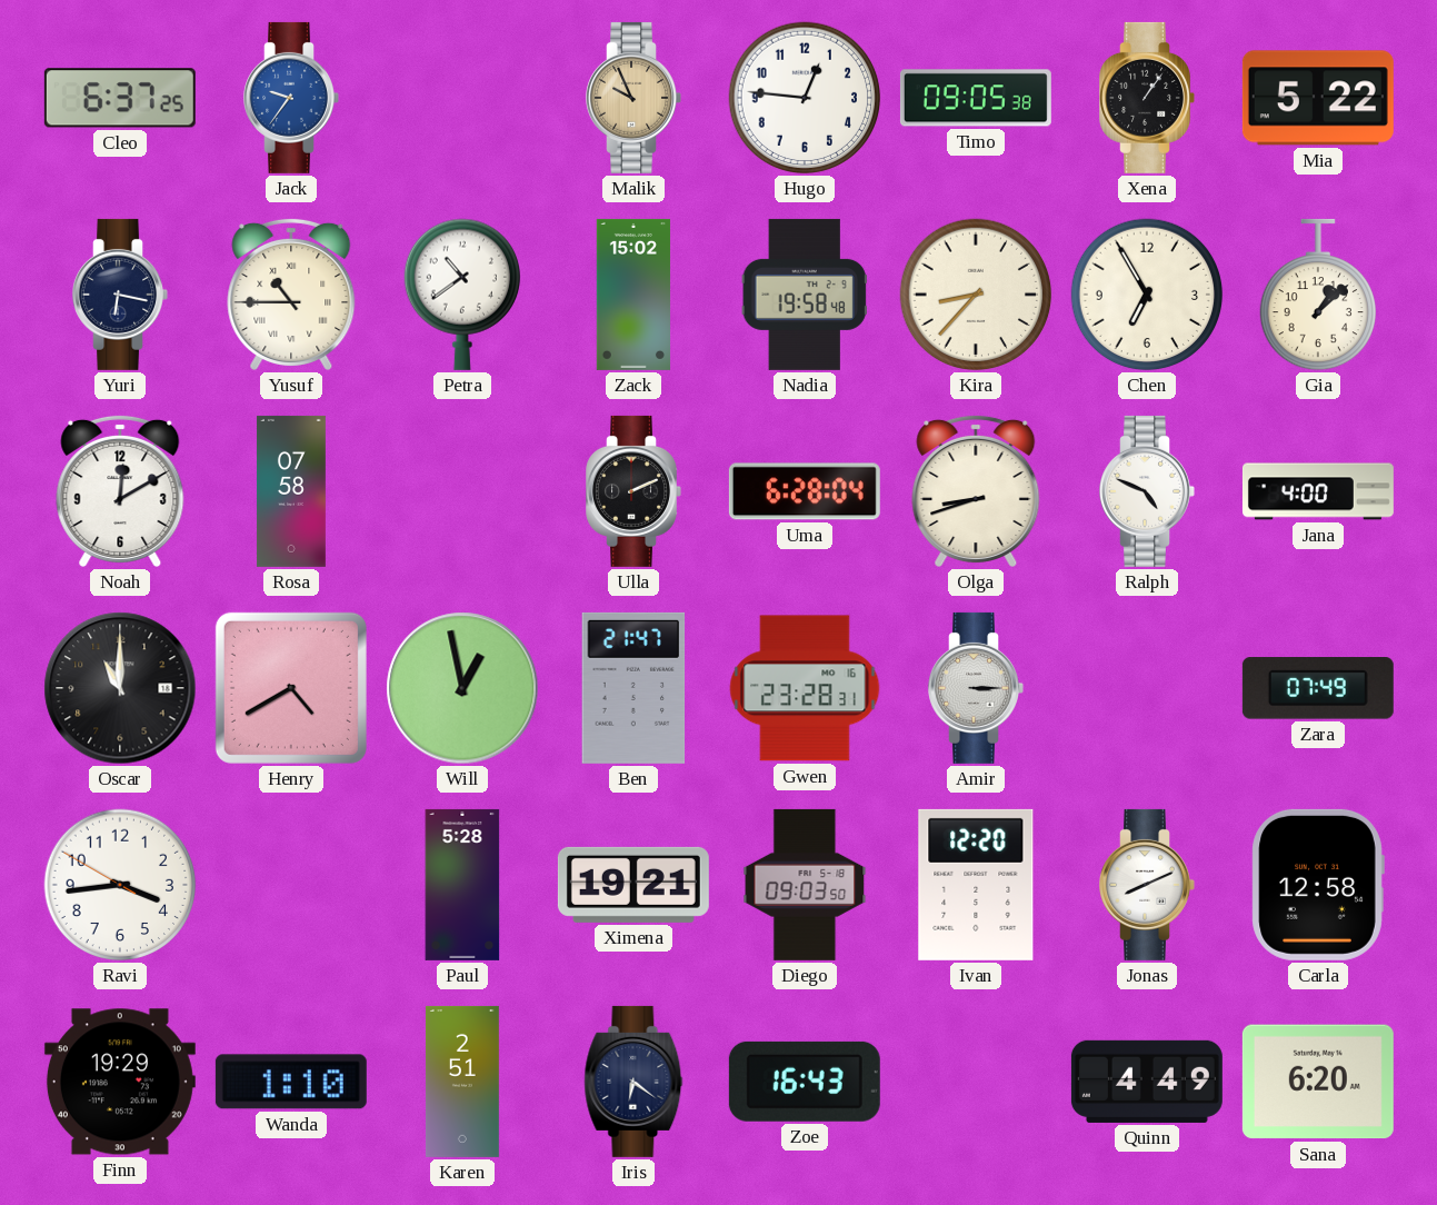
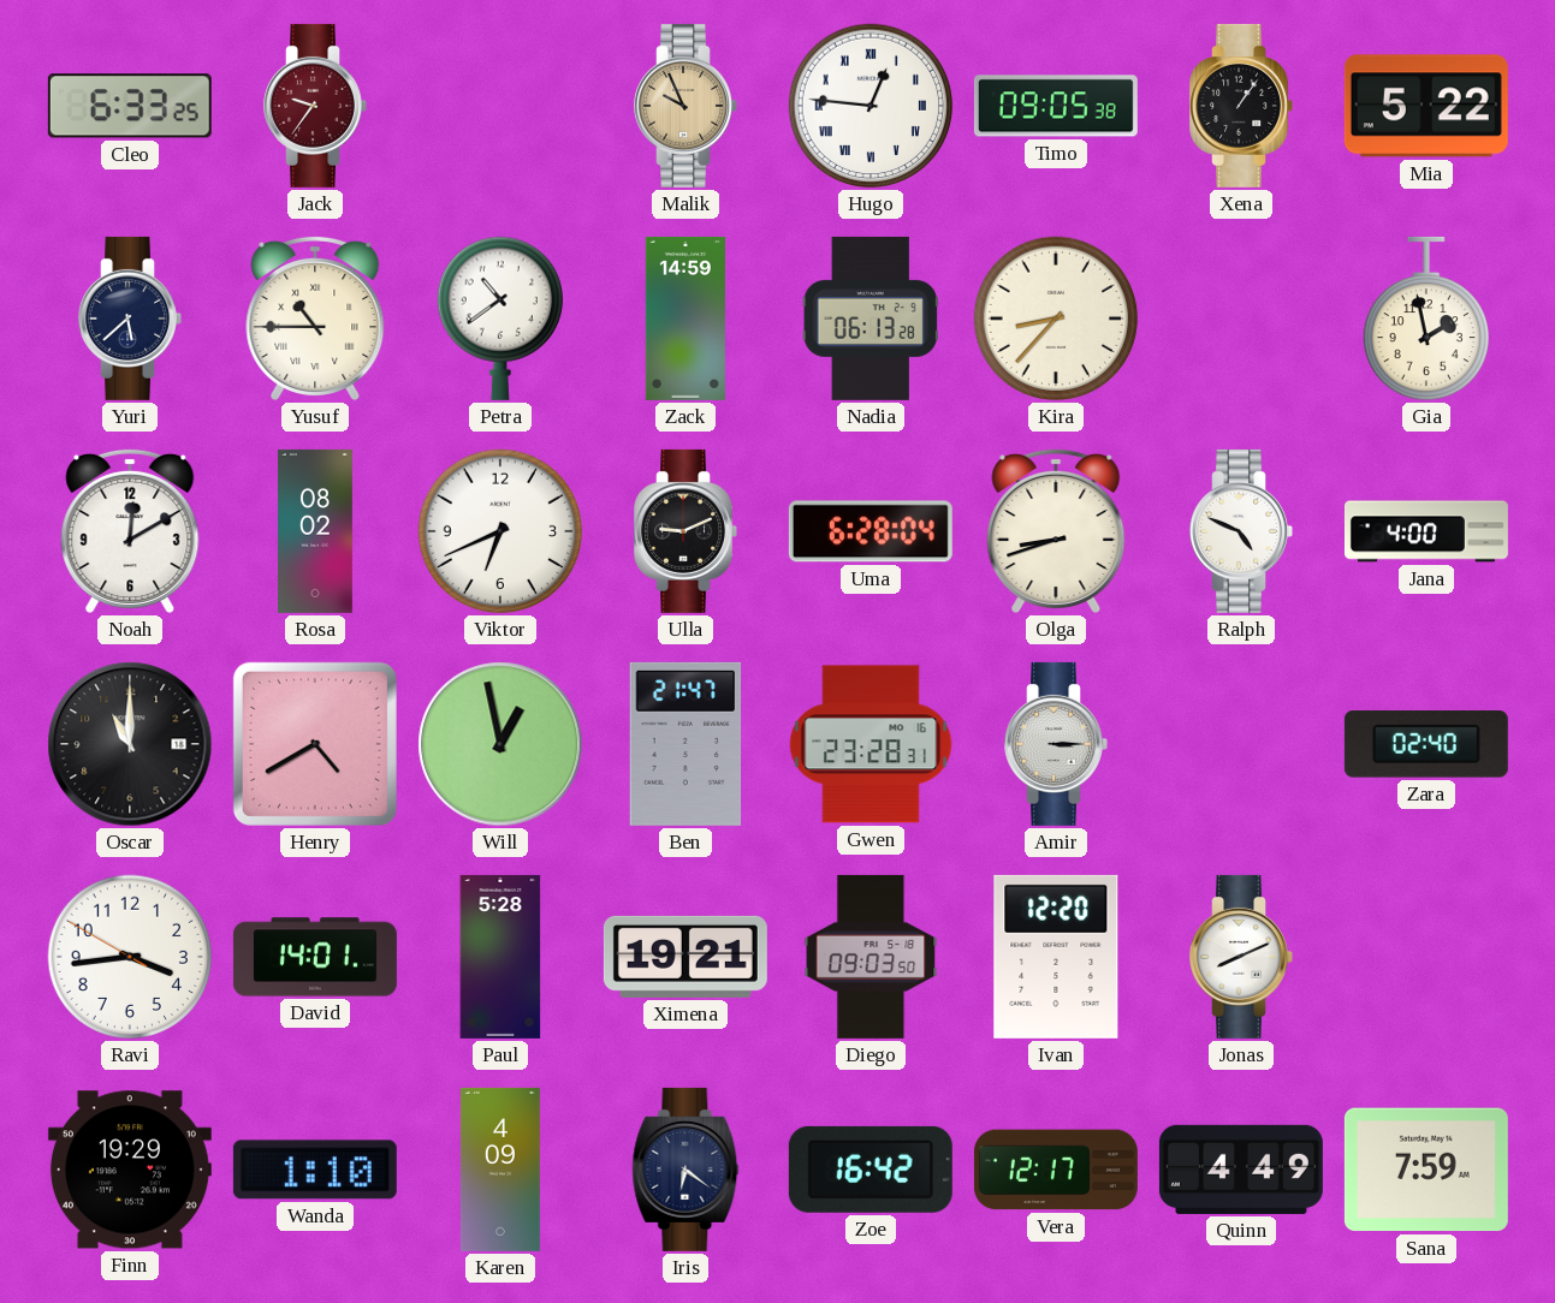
Cleo: 6:37 -> 6:33
Jack dial: blue -> burgundy
Hugo numerals: Arabic -> Roman
Yuri: 6:17 -> 5:38
Zack: 15:02 -> 14:59
Nadia: 19:58 -> 06:13
Chen: 6:55 -> none
Gia: 1:08 -> 1:58
Rosa: 07:58 -> 08:02
Viktor: none -> 6:41
Ulla: 2:11 -> 9:11
Zara: 07:49 -> 02:40
David: none -> 14:01
Carla: 12:58 -> none
Karen: 2:51 -> 4:09
Zoe: 16:43 -> 16:42
Vera: none -> 12:17
Sana: 6:20 -> 7:59
